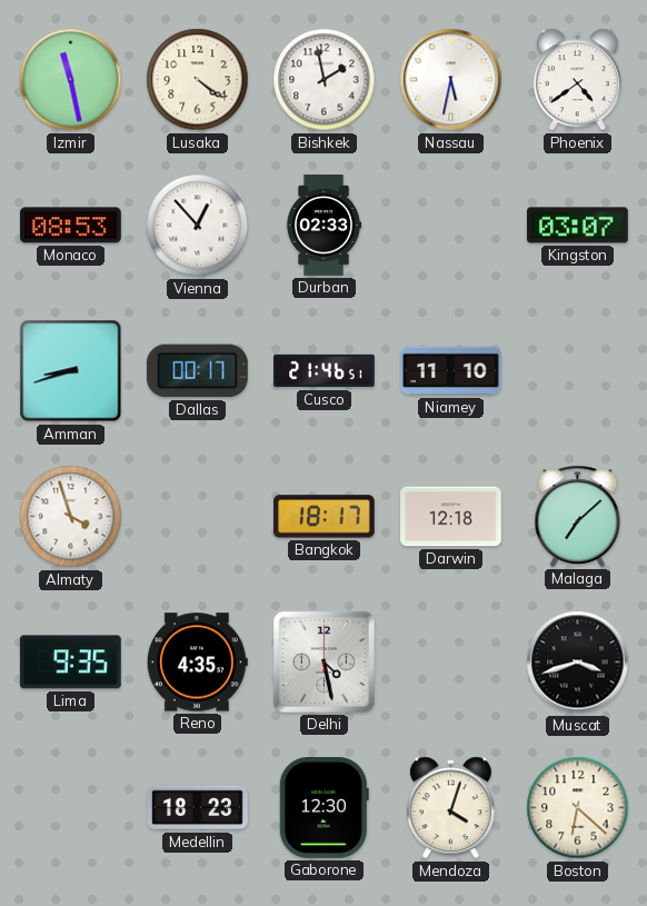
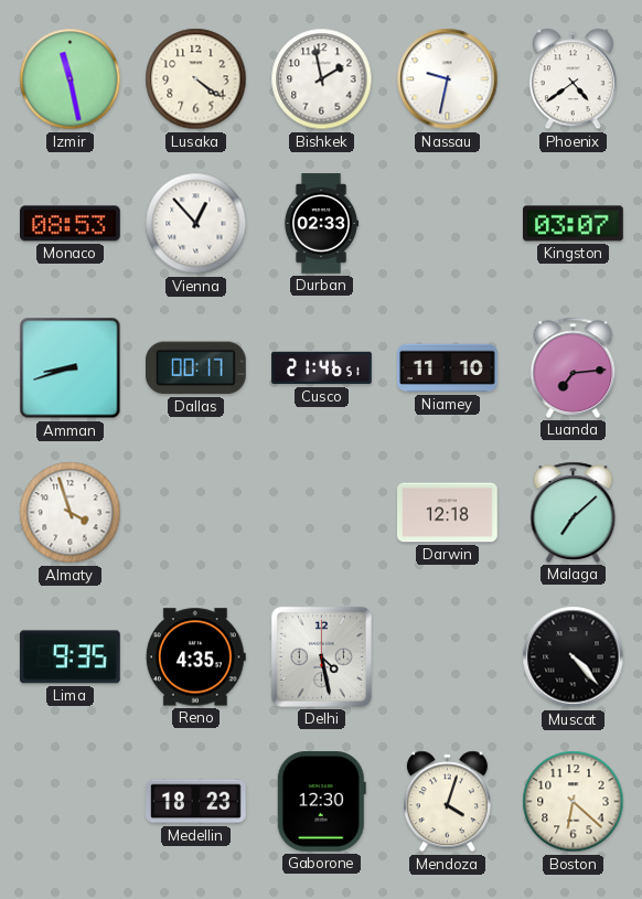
Nassau: 5:32 -> 9:32
Luanda: none -> 7:14
Bangkok: 18:17 -> none
Muscat: 3:42 -> 4:23
